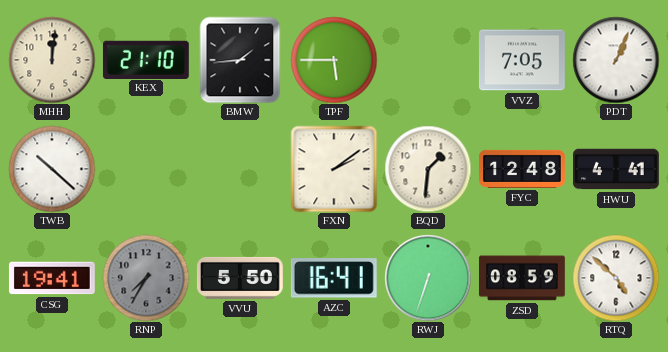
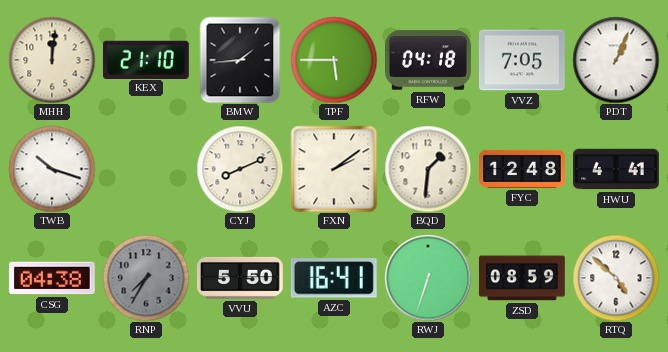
RFW: none -> 04:18
TWB: 10:22 -> 10:18
CYJ: none -> 8:11
CSG: 19:41 -> 04:38
